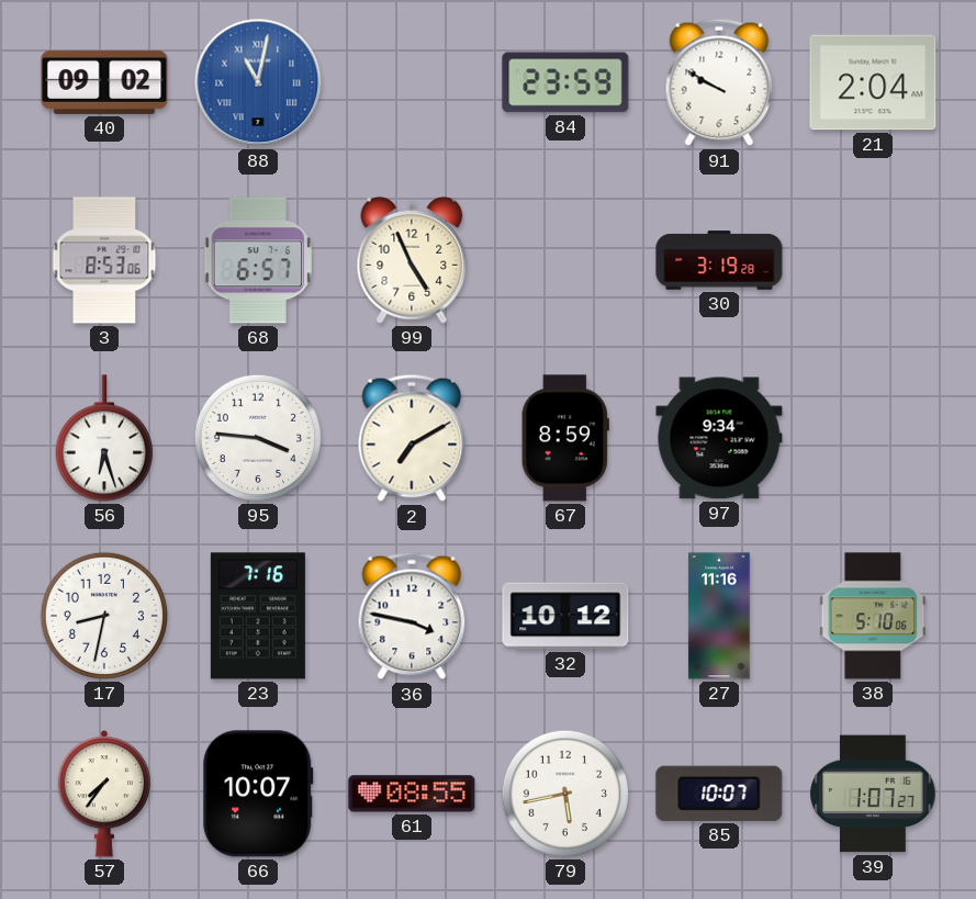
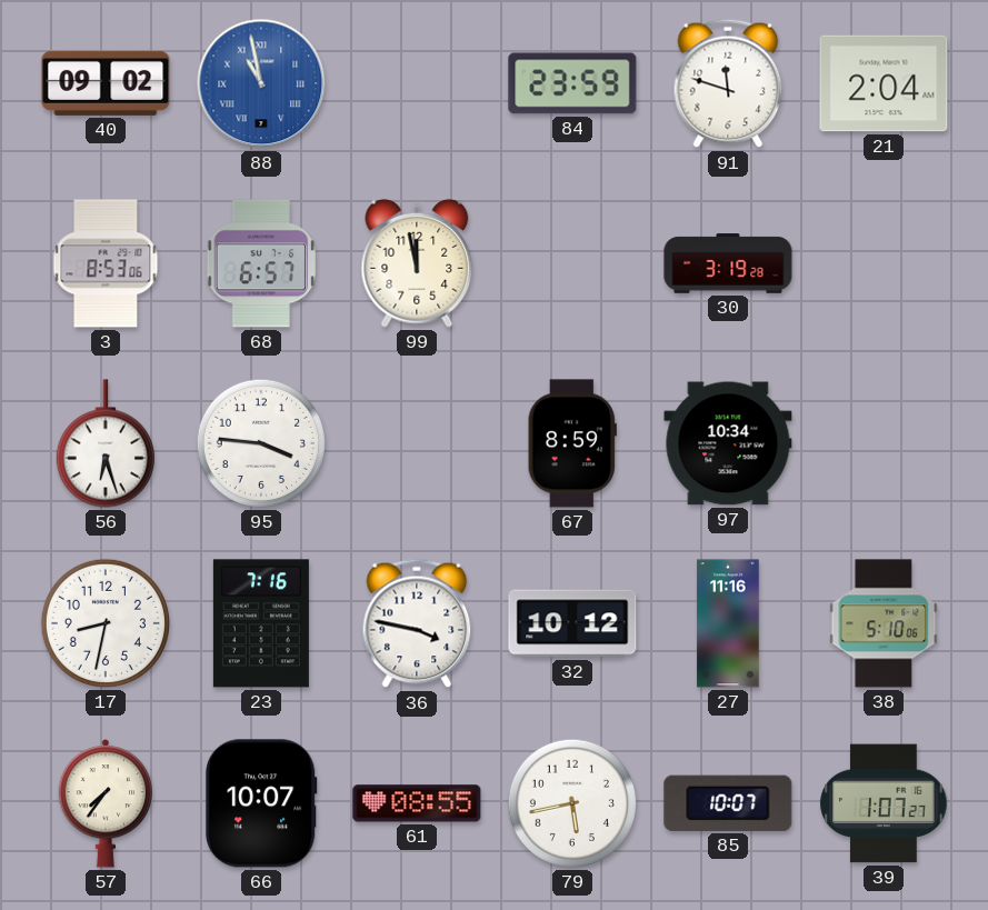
88: 11:02 -> 10:58
91: 9:50 -> 11:48
99: 4:56 -> 11:58
2: 7:10 -> none
97: 9:34 -> 10:34
